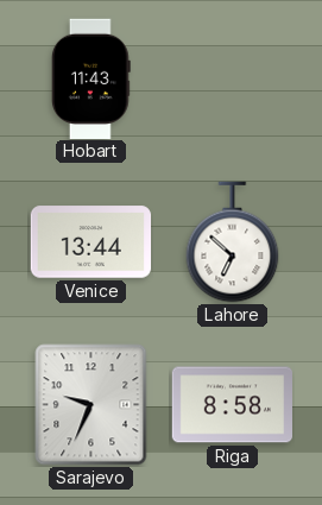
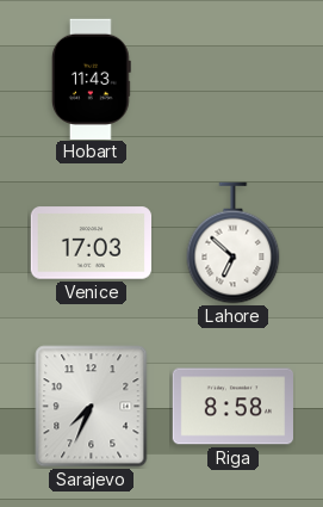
Venice: 13:44 -> 17:03
Sarajevo: 9:34 -> 7:34
